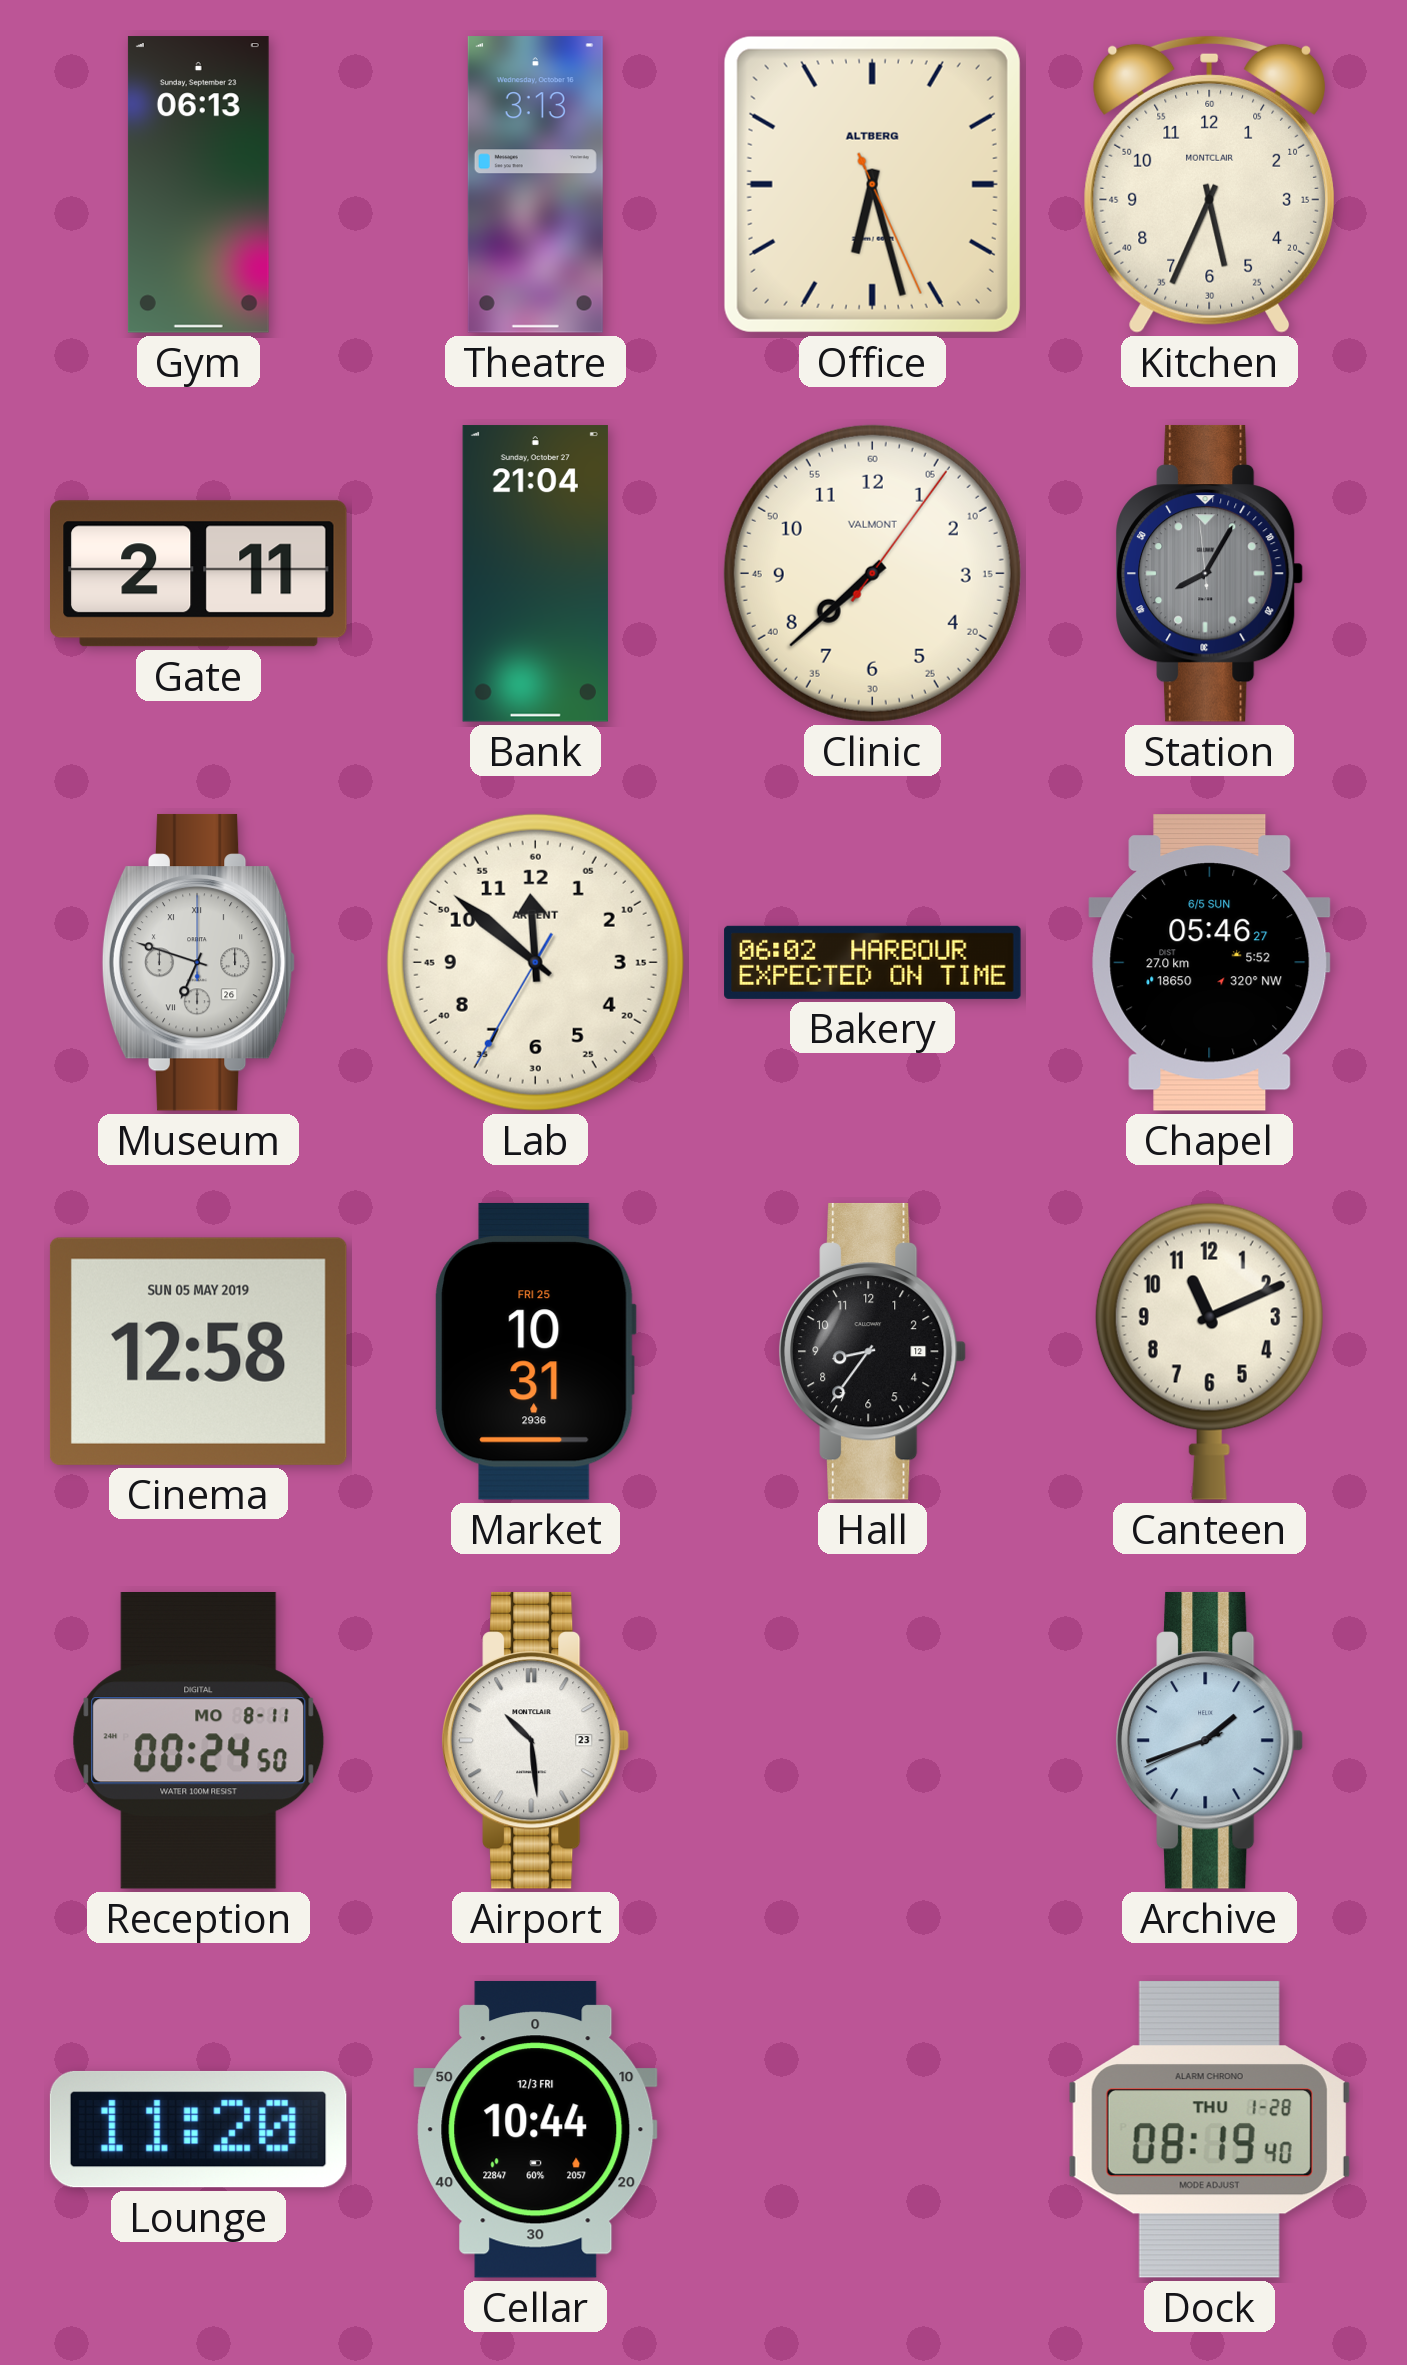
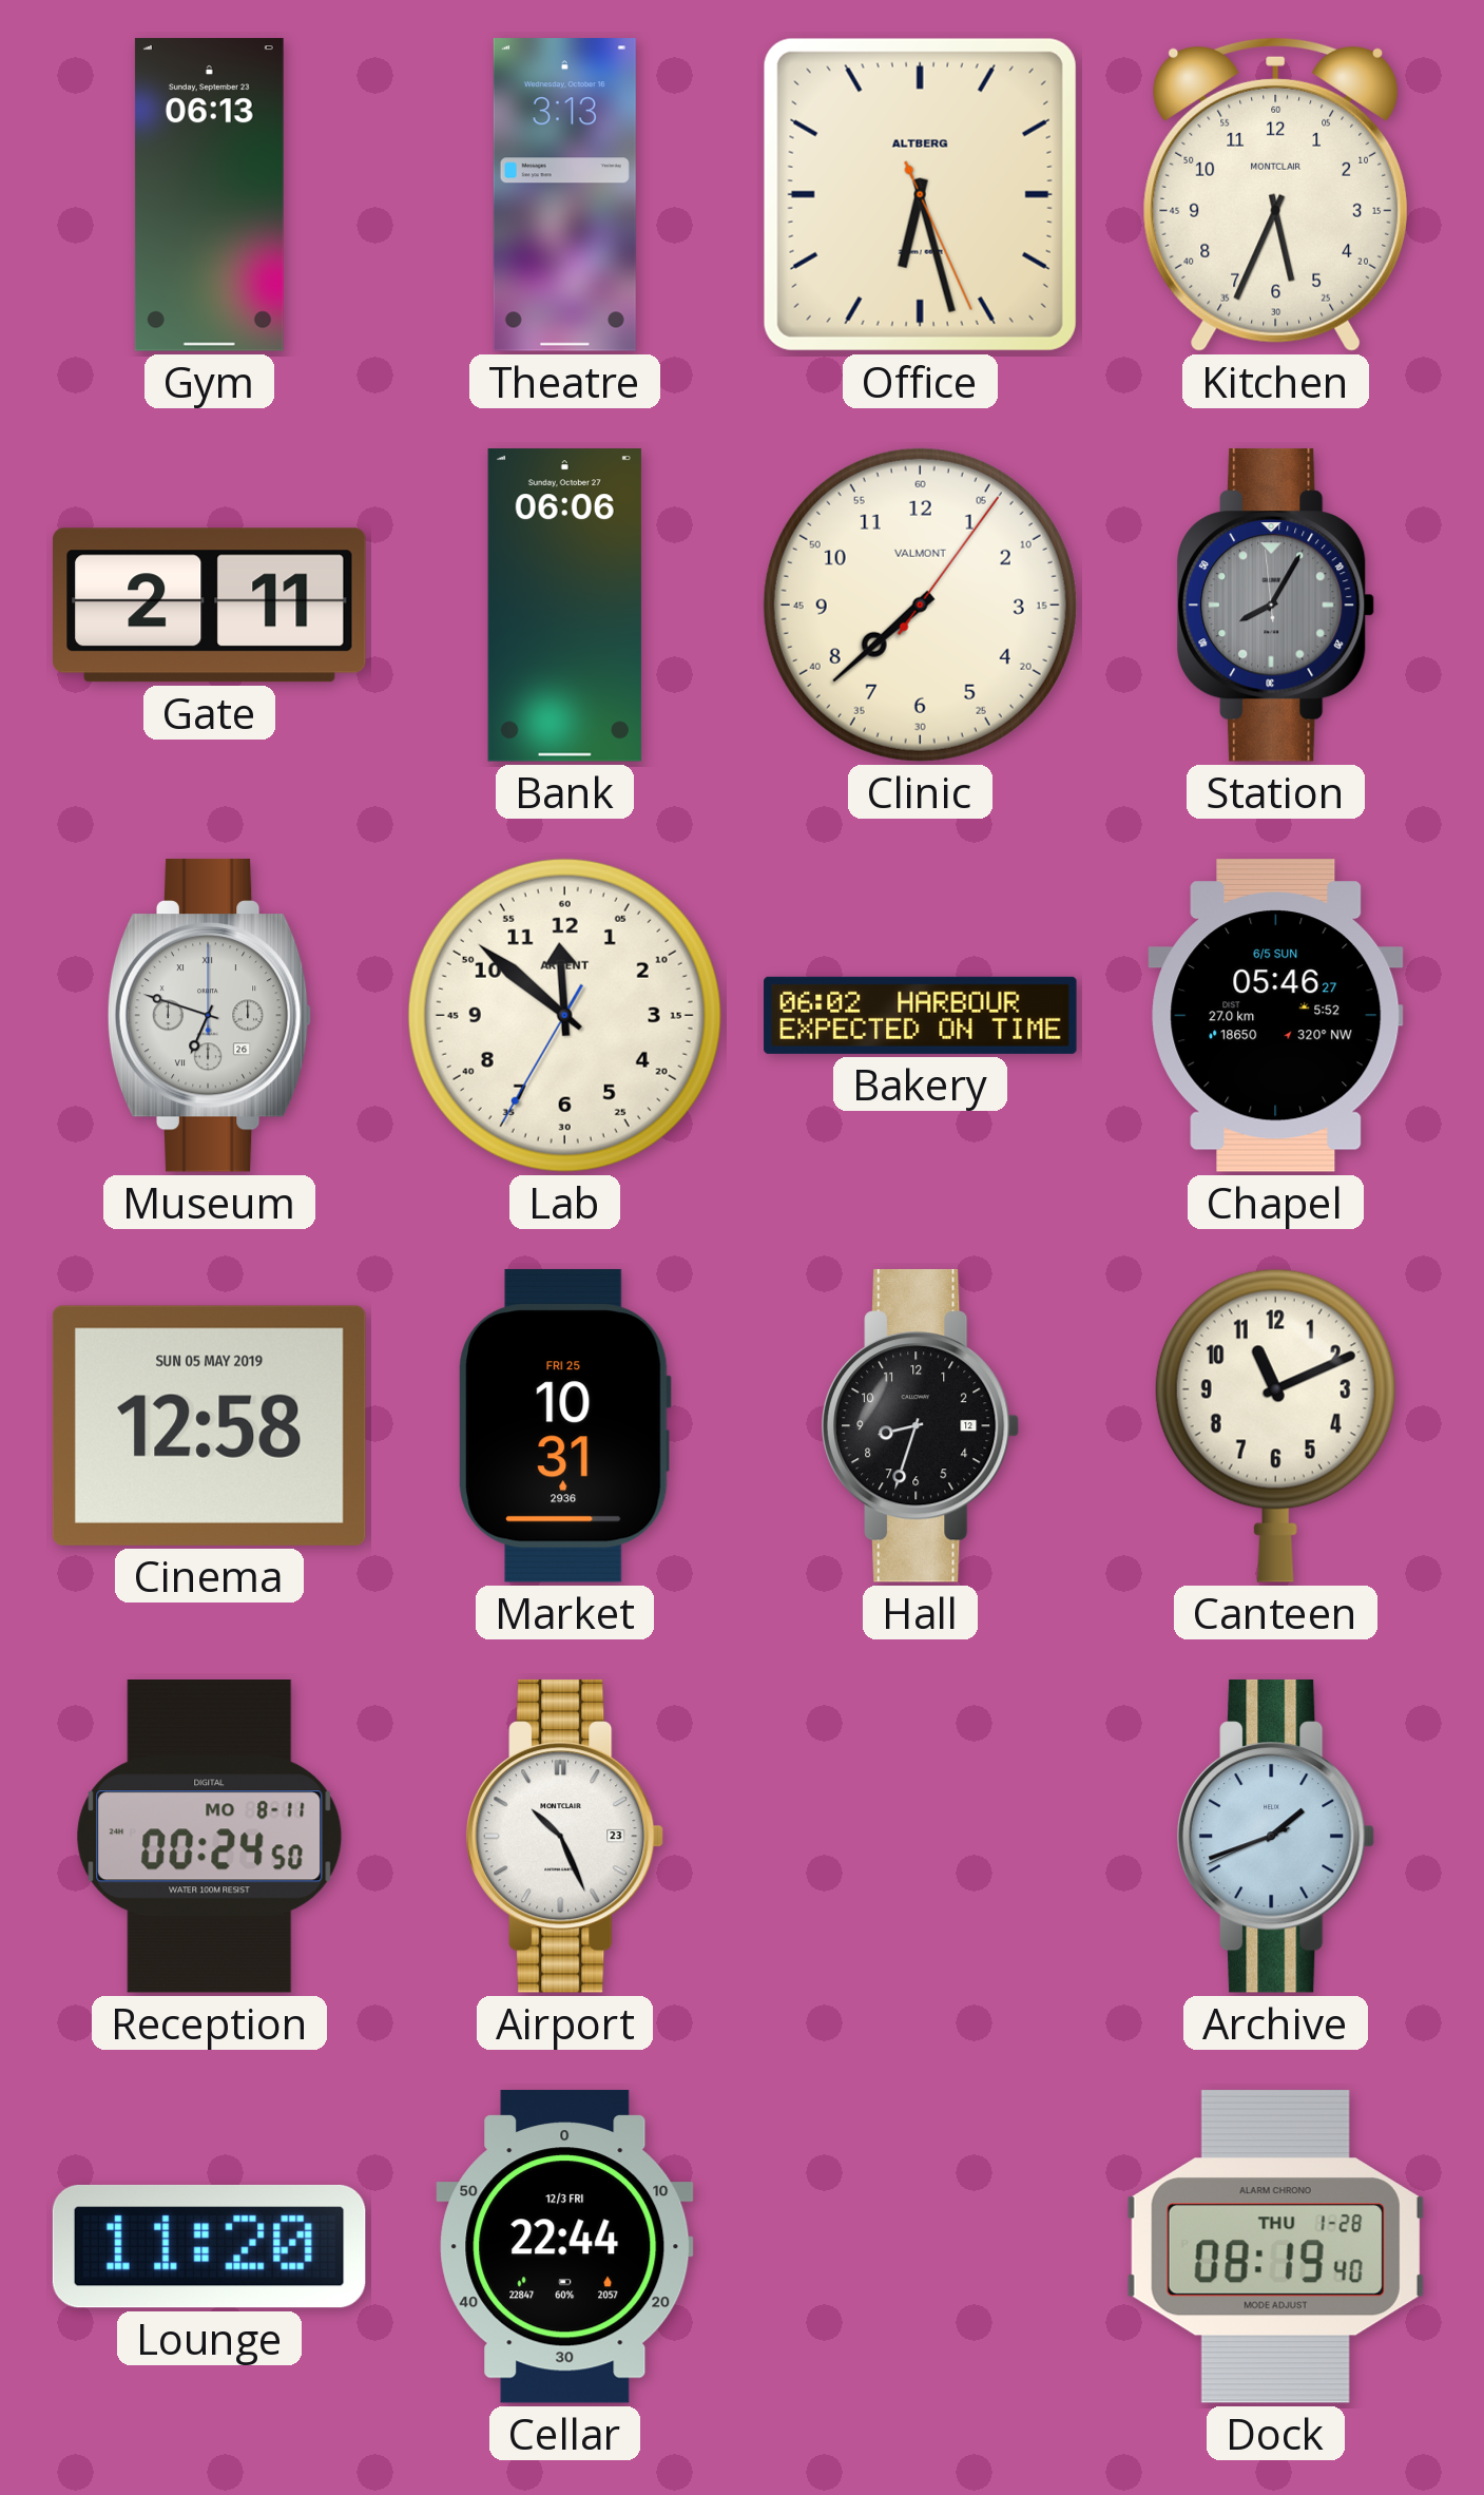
Bank: 21:04 -> 06:06
Hall: 8:36 -> 8:33
Airport: 10:29 -> 10:26
Cellar: 10:44 -> 22:44
